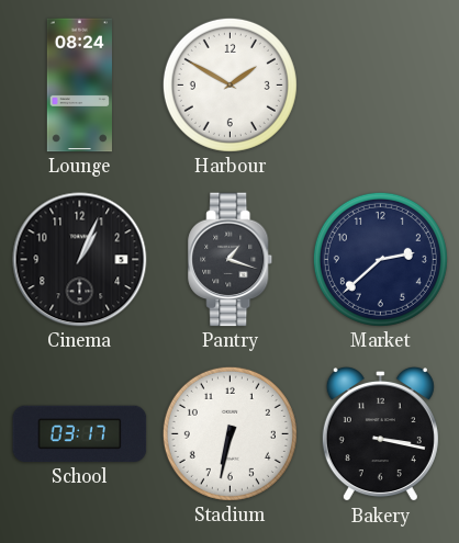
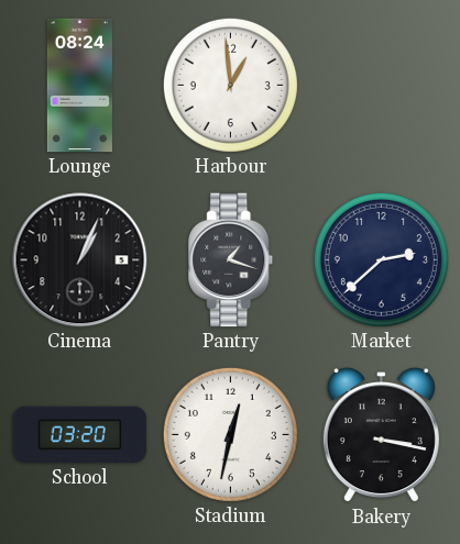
Harbour: 1:50 -> 12:59
School: 03:17 -> 03:20
Stadium: 6:32 -> 12:32
